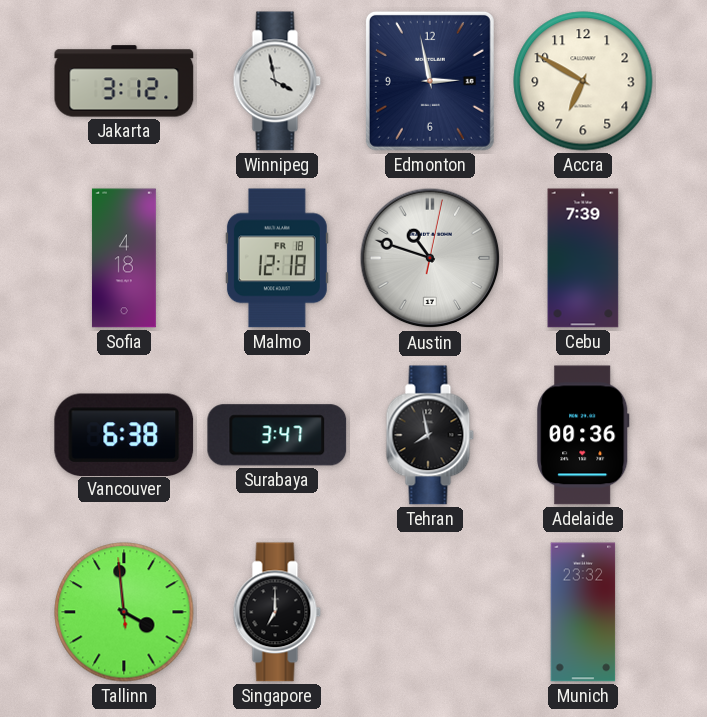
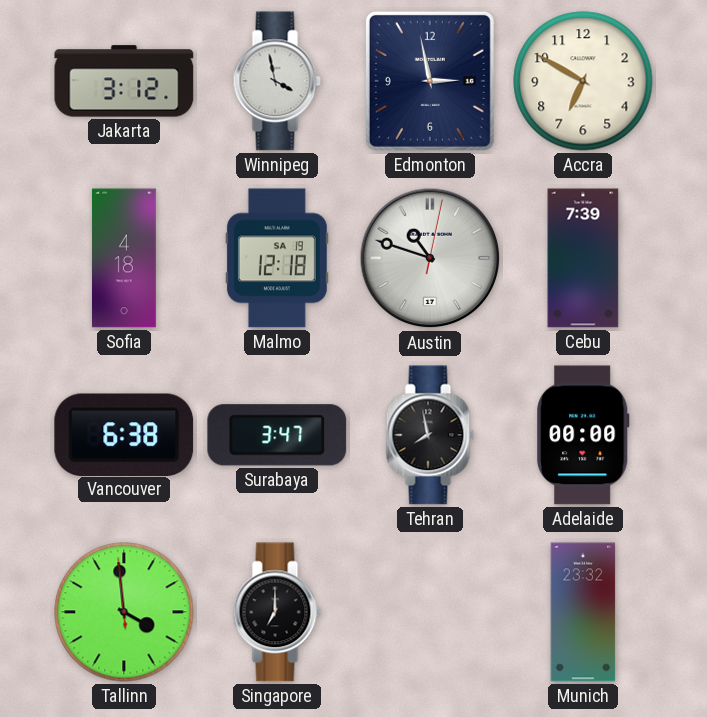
Malmo date: FR 18 -> SA 19
Adelaide: 00:36 -> 00:00
